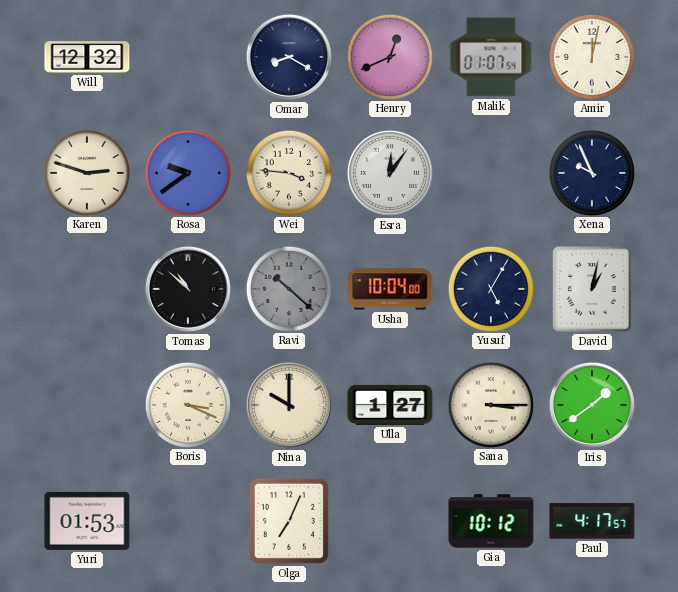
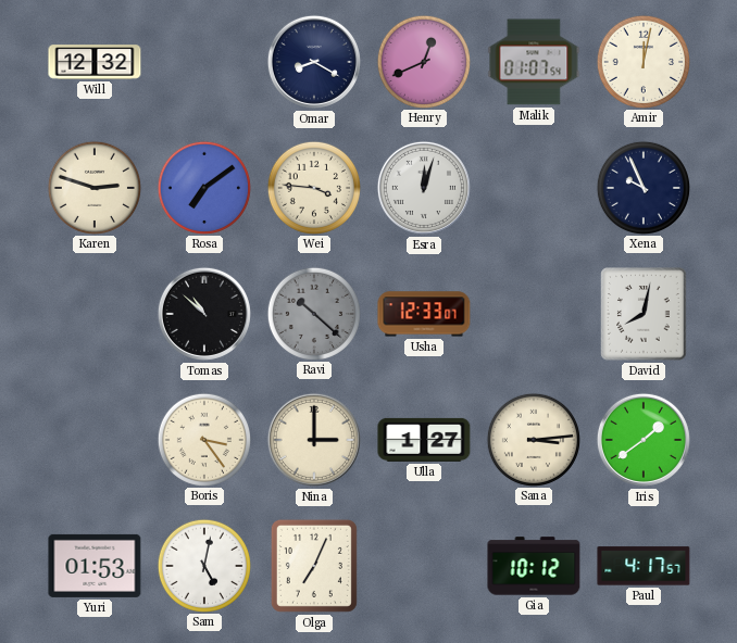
Rosa: 9:39 -> 7:09
Esra: 12:06 -> 12:03
Usha: 10:04 -> 12:33
Yusuf: 5:05 -> none
David: 1:02 -> 8:02
Boris: 3:19 -> 3:24
Nina: 10:00 -> 3:00
Sana: 3:15 -> 3:14
Sam: none -> 5:02
